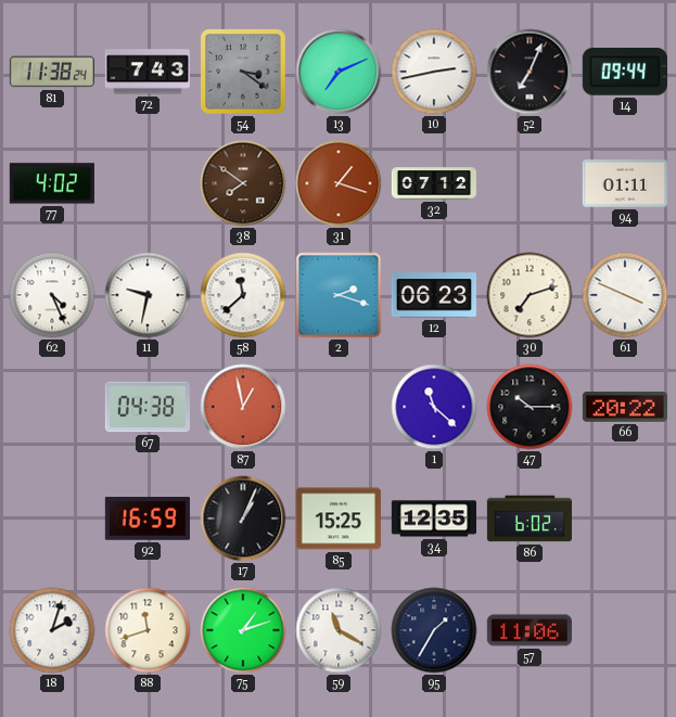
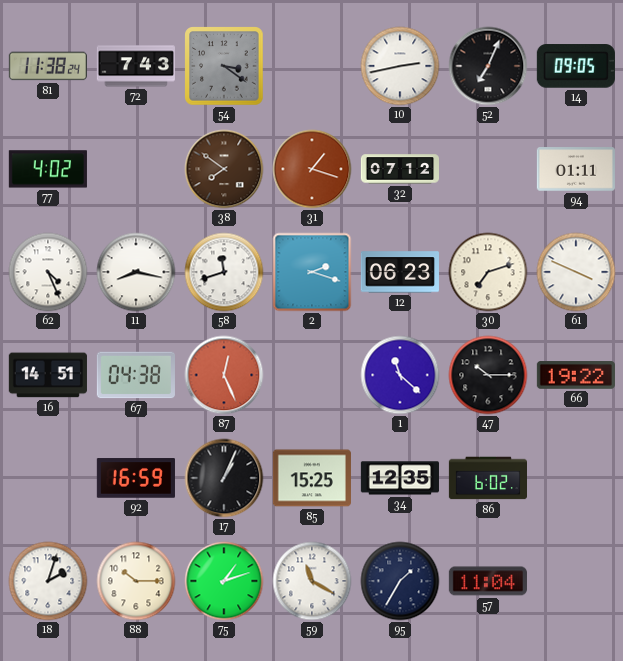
13: 7:11 -> none
14: 09:44 -> 09:05
11: 9:32 -> 8:17
58: 11:38 -> 11:42
16: none -> 14:51
87: 12:58 -> 12:26
66: 20:22 -> 19:22
88: 11:42 -> 10:15
57: 11:06 -> 11:04
